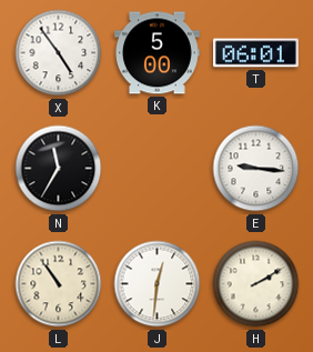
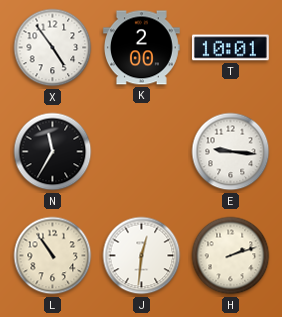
K: 5:00 -> 2:00
T: 06:01 -> 10:01
H: 2:10 -> 2:12
